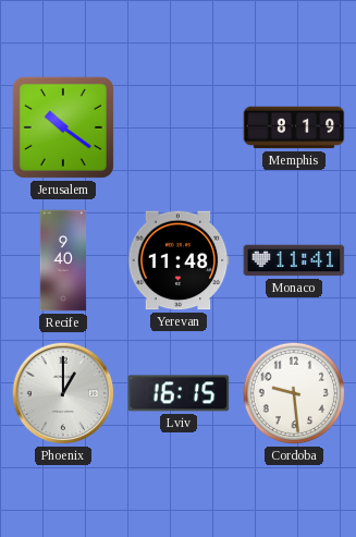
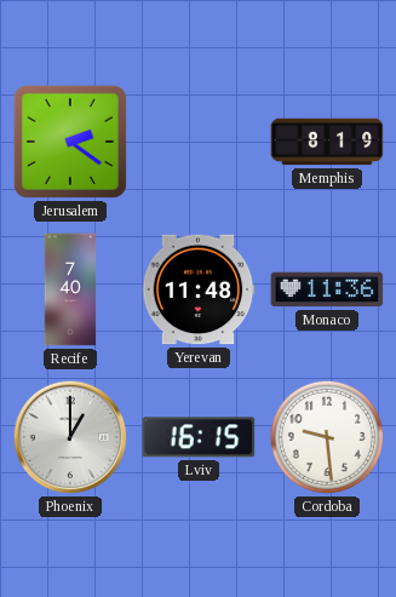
Jerusalem: 10:21 -> 2:21
Recife: 9:40 -> 7:40
Monaco: 11:41 -> 11:36
